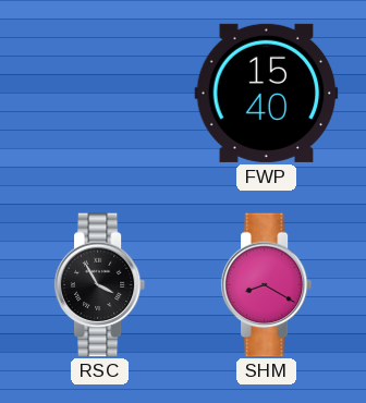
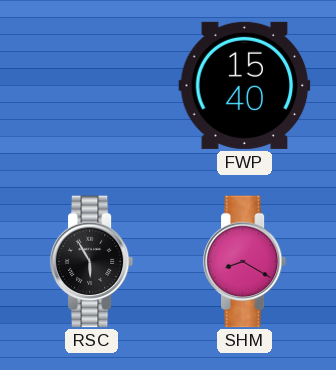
RSC: 3:55 -> 5:55
